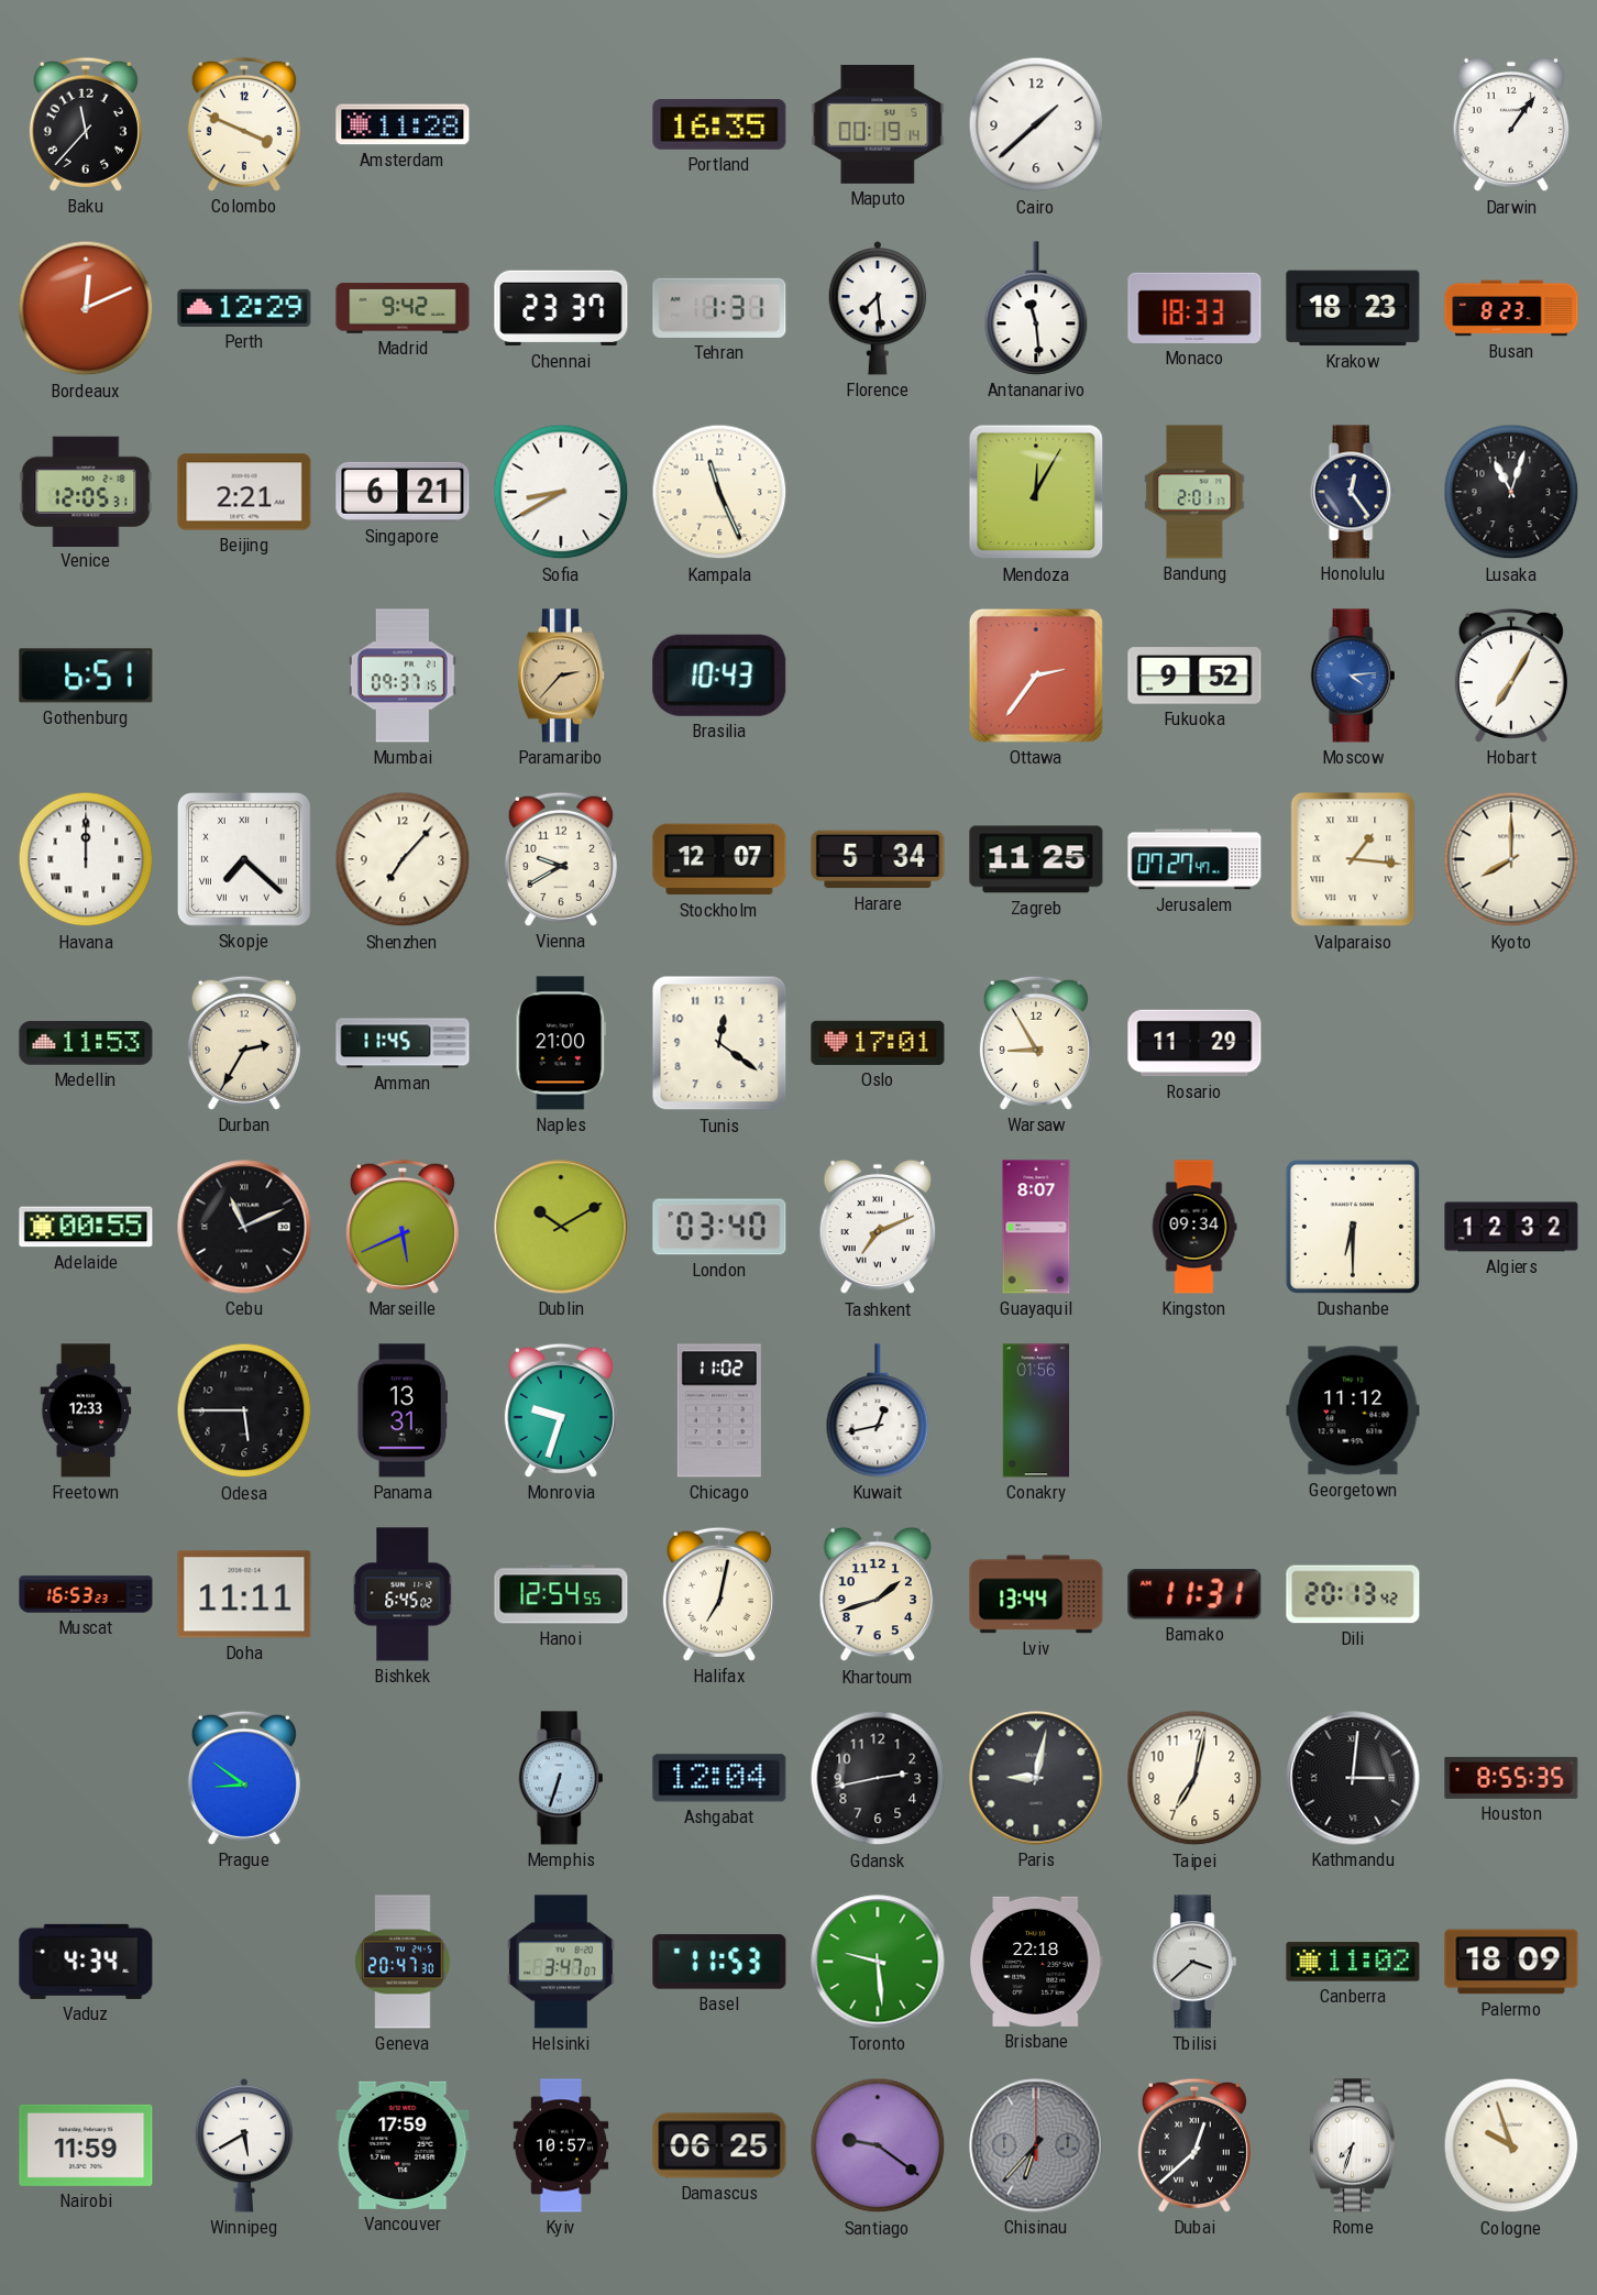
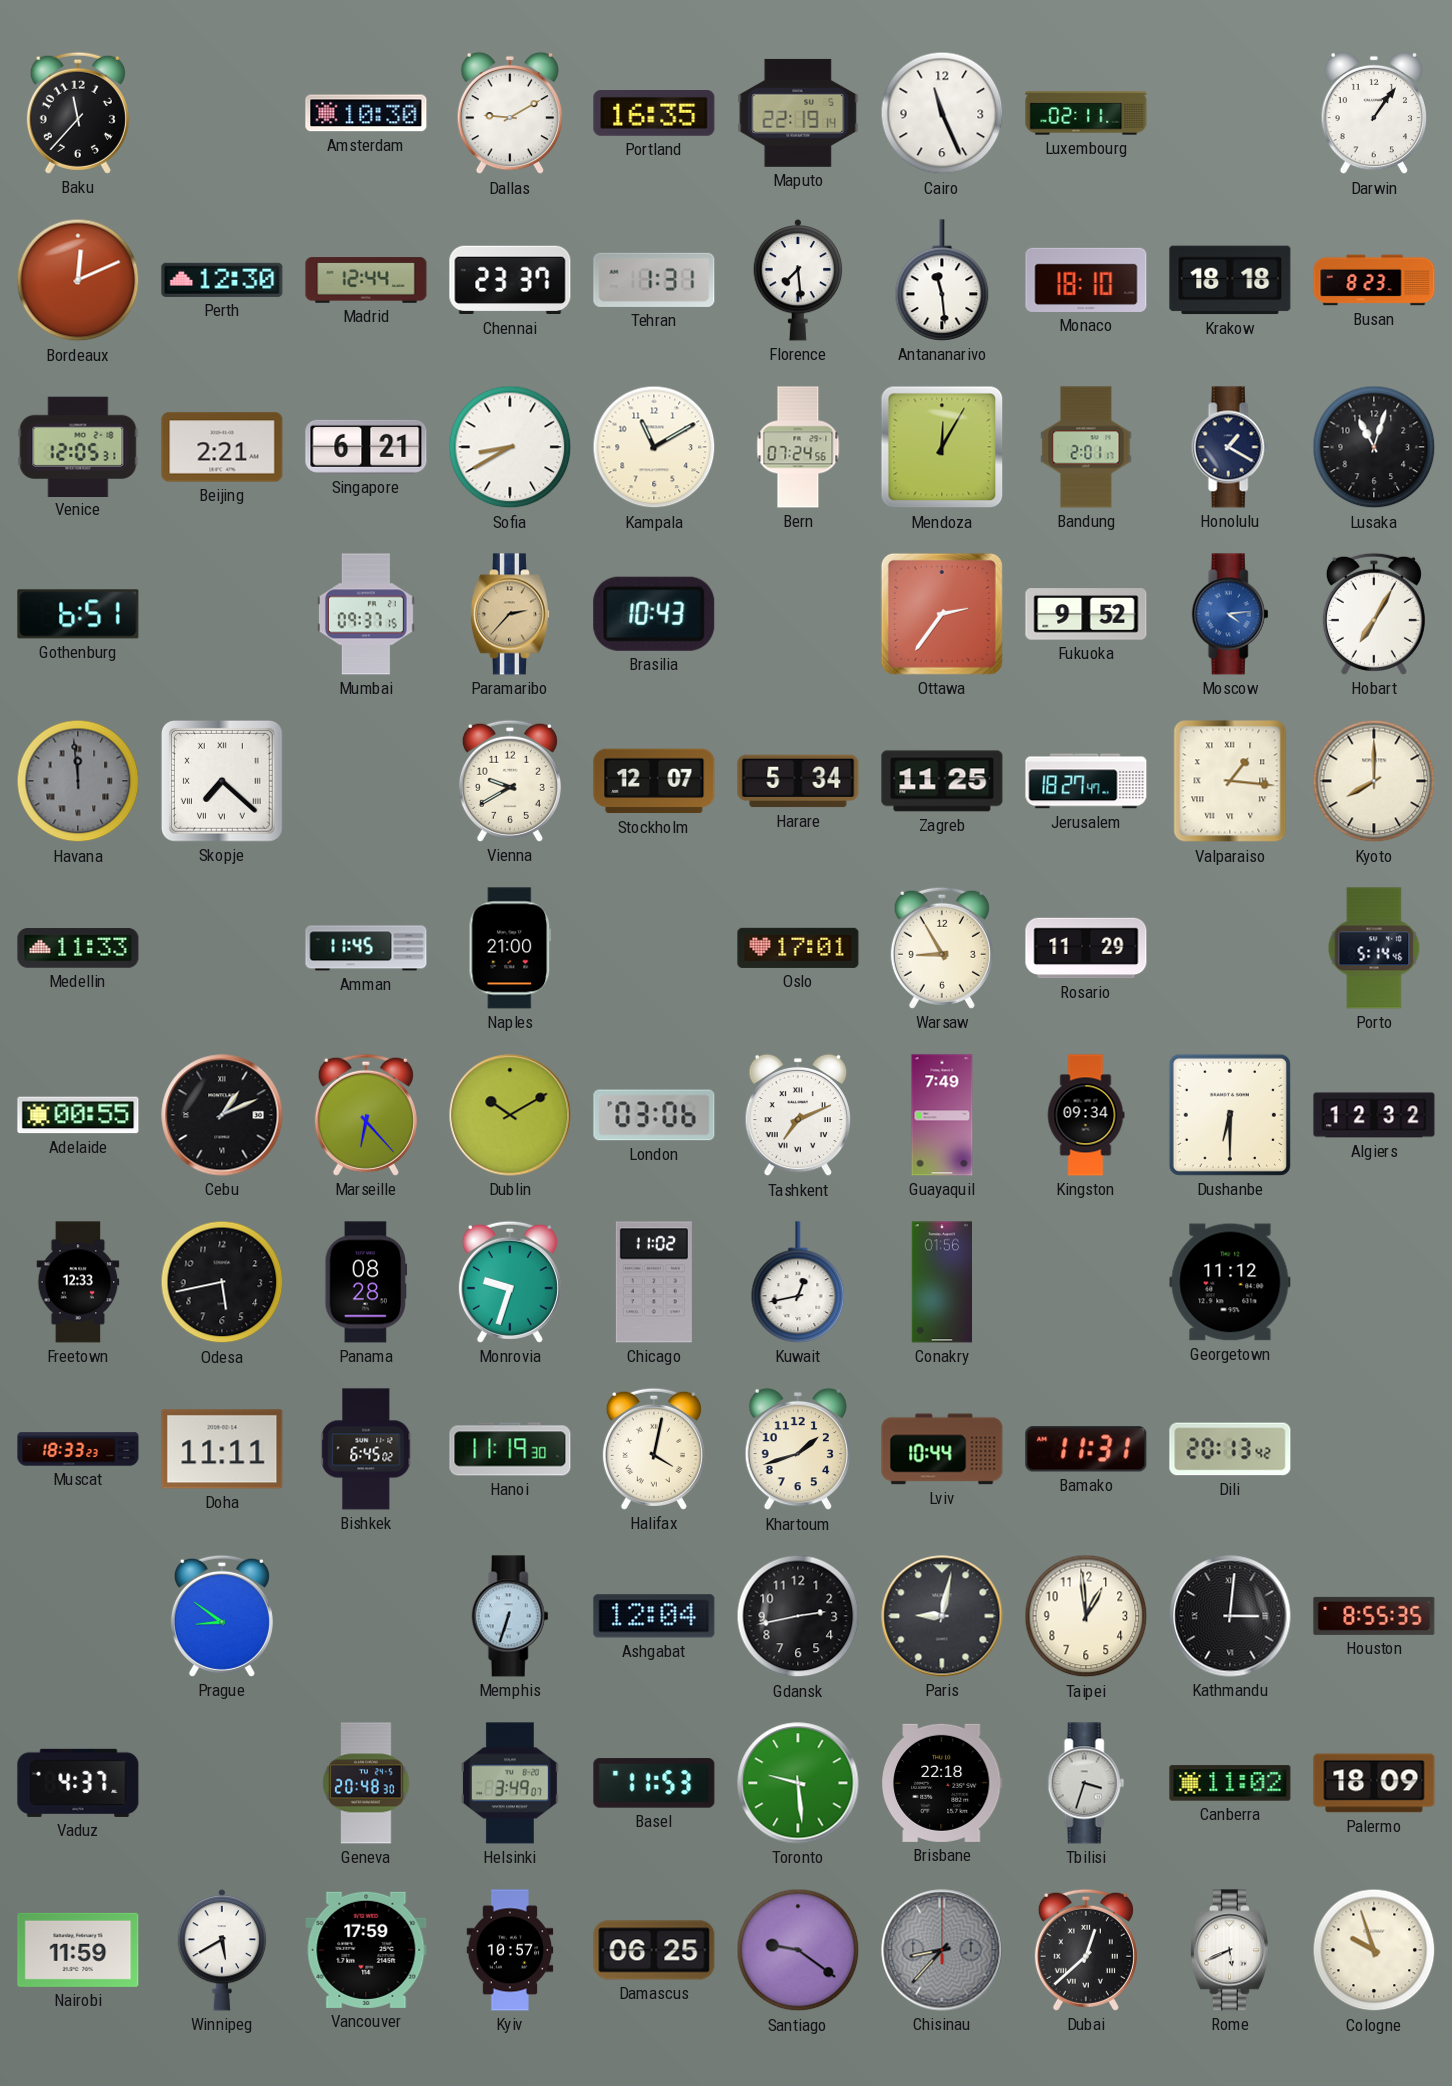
Colombo: 3:49 -> none
Amsterdam: 11:28 -> 10:30
Dallas: none -> 9:10
Maputo: 00:19 -> 22:19
Cairo: 1:38 -> 11:26
Luxembourg: none -> 02:11
Perth: 12:29 -> 12:30
Madrid: 9:42 -> 12:44
Monaco: 18:33 -> 18:10
Krakow: 18:23 -> 18:18
Kampala: 11:26 -> 11:10
Bern: none -> 07:24
Honolulu: 12:24 -> 1:20
Havana: 12:00 -> 11:59
Havana dial: white -> grey
Shenzhen: 7:07 -> none
Jerusalem: 07:27 -> 18:27
Medellin: 11:53 -> 11:33
Durban: 2:35 -> none
Tunis: 12:21 -> none
Porto: none -> 5:14
Cebu: 11:11 -> 1:11
Marseille: 5:41 -> 6:23
London: 03:40 -> 03:06
Guayaquil: 8:07 -> 7:49
Odesa: 5:45 -> 5:43
Panama: 13:31 -> 08:28
Muscat: 16:53 -> 18:33
Hanoi: 12:54 -> 11:19
Halifax: 7:02 -> 4:02
Lviv: 13:44 -> 10:44
Taipei: 7:02 -> 12:59
Vaduz: 4:34 -> 4:37
Geneva: 20:47 -> 20:48
Helsinki: 3:47 -> 3:49
Tbilisi: 3:38 -> 3:33
Chisinau: 6:37 -> 8:37
Rome: 7:33 -> 5:41
